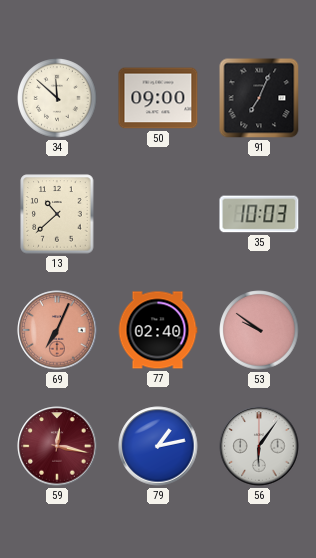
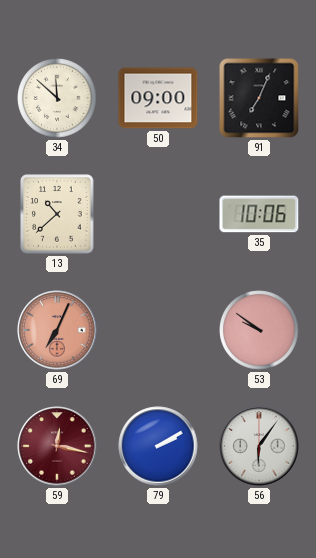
35: 10:03 -> 10:06
77: 02:40 -> none
79: 1:13 -> 2:10
